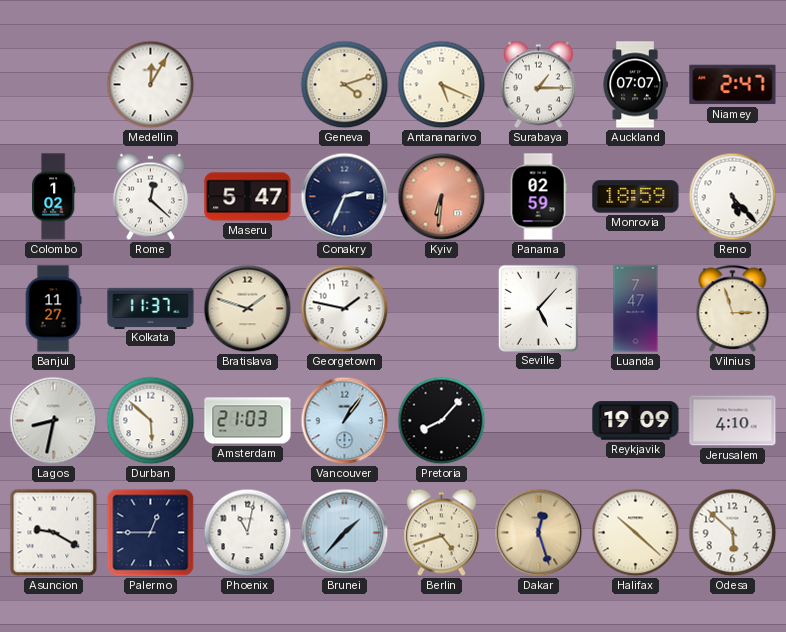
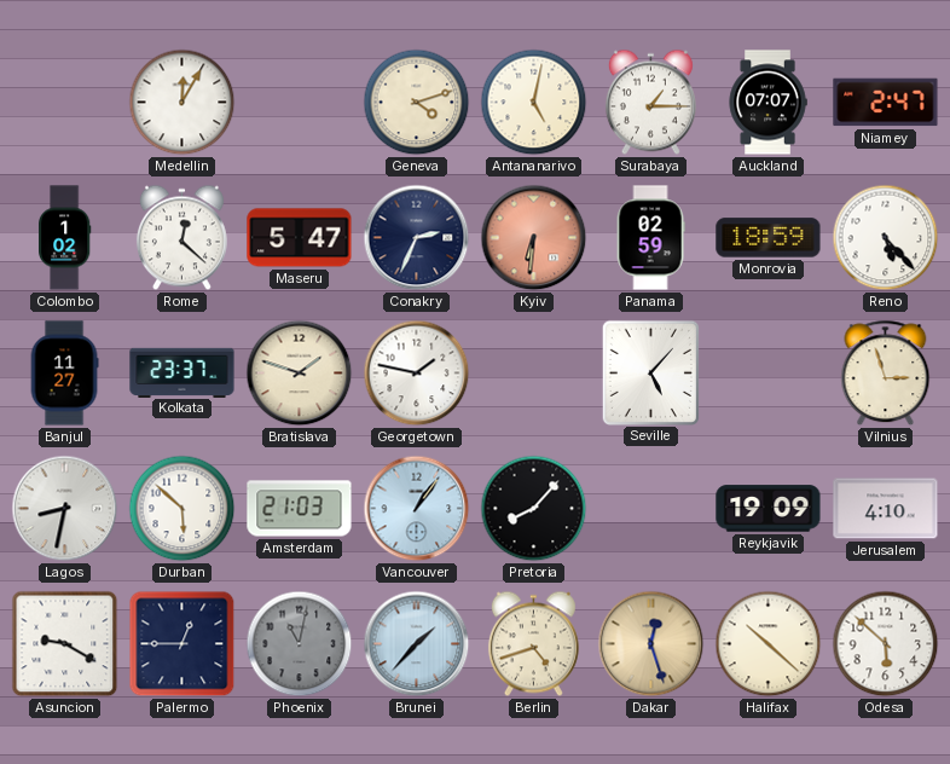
Antananarivo: 5:19 -> 5:02
Kolkata: 11:37 -> 23:37
Luanda: 7:47 -> none
Phoenix dial: white -> grey
